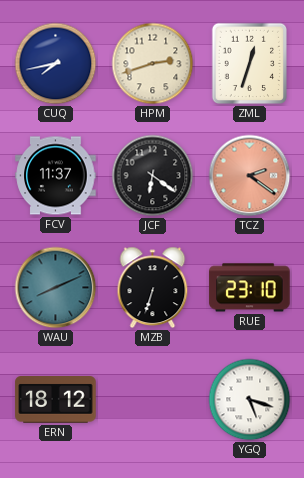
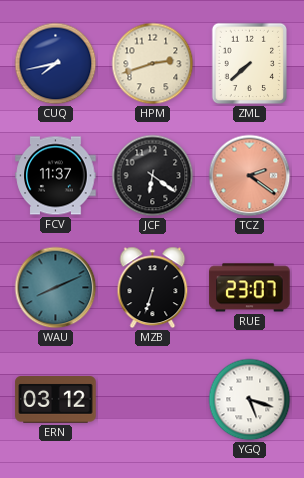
ZML: 12:33 -> 7:38
RUE: 23:10 -> 23:07
ERN: 18:12 -> 03:12
